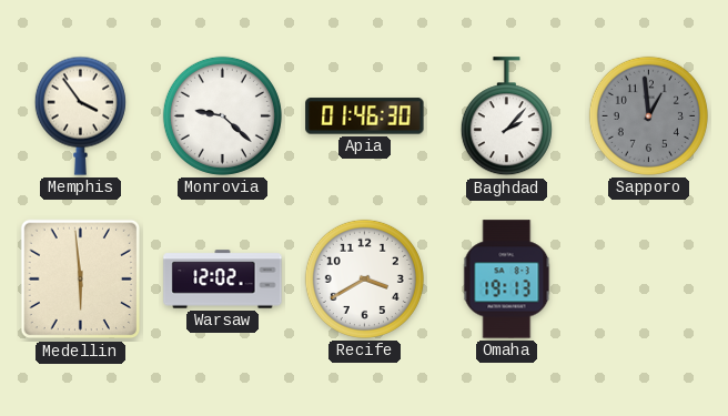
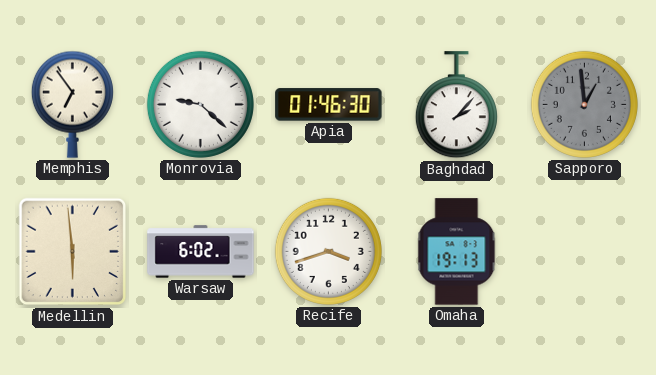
Memphis: 3:54 -> 6:54
Warsaw: 12:02 -> 6:02
Recife: 3:40 -> 3:42
